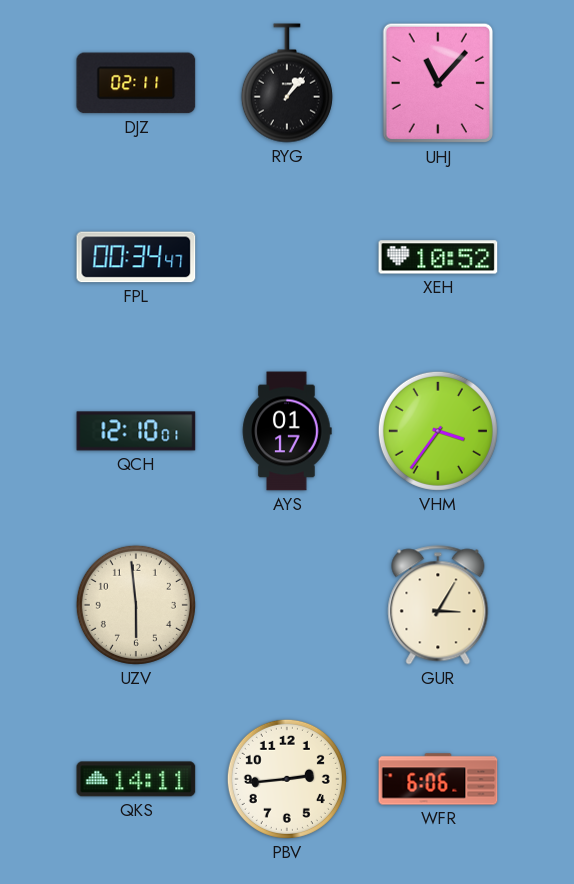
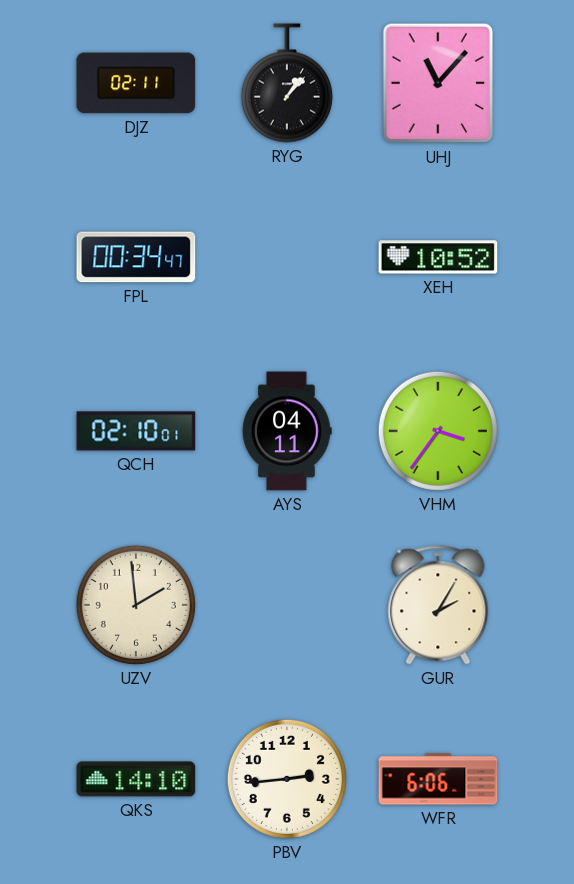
QCH: 12:10 -> 02:10
AYS: 01:17 -> 04:11
UZV: 5:59 -> 1:59
GUR: 3:05 -> 2:05
QKS: 14:11 -> 14:10
